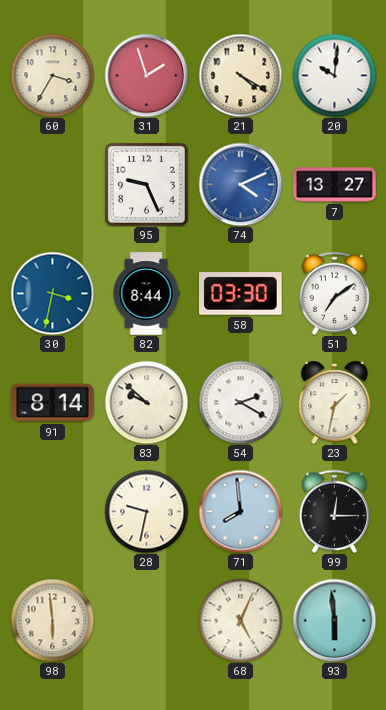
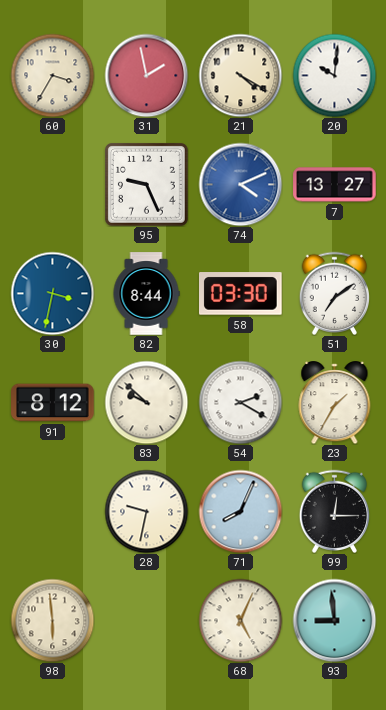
31: 1:57 -> 1:58
91: 8:14 -> 8:12
23: 1:32 -> 1:35
71: 7:59 -> 8:04
93: 5:59 -> 8:59
